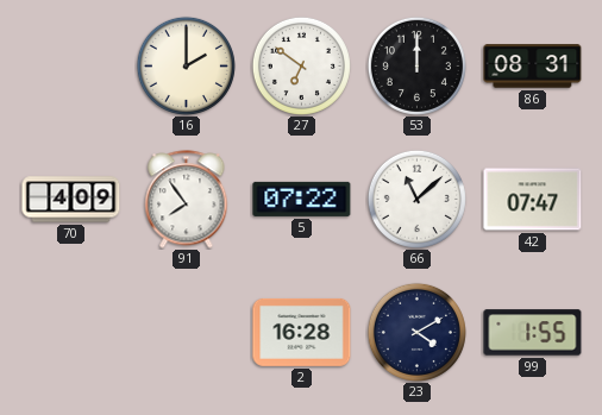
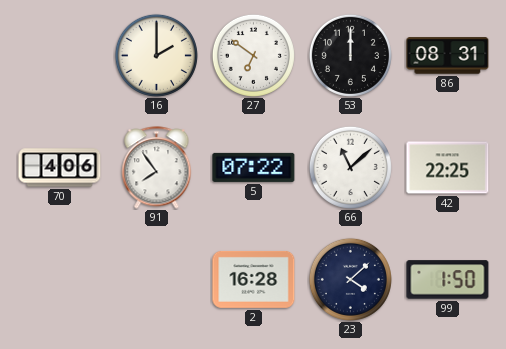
70: 4:09 -> 4:06
42: 07:47 -> 22:25
23: 4:10 -> 4:08
99: 1:55 -> 1:50
